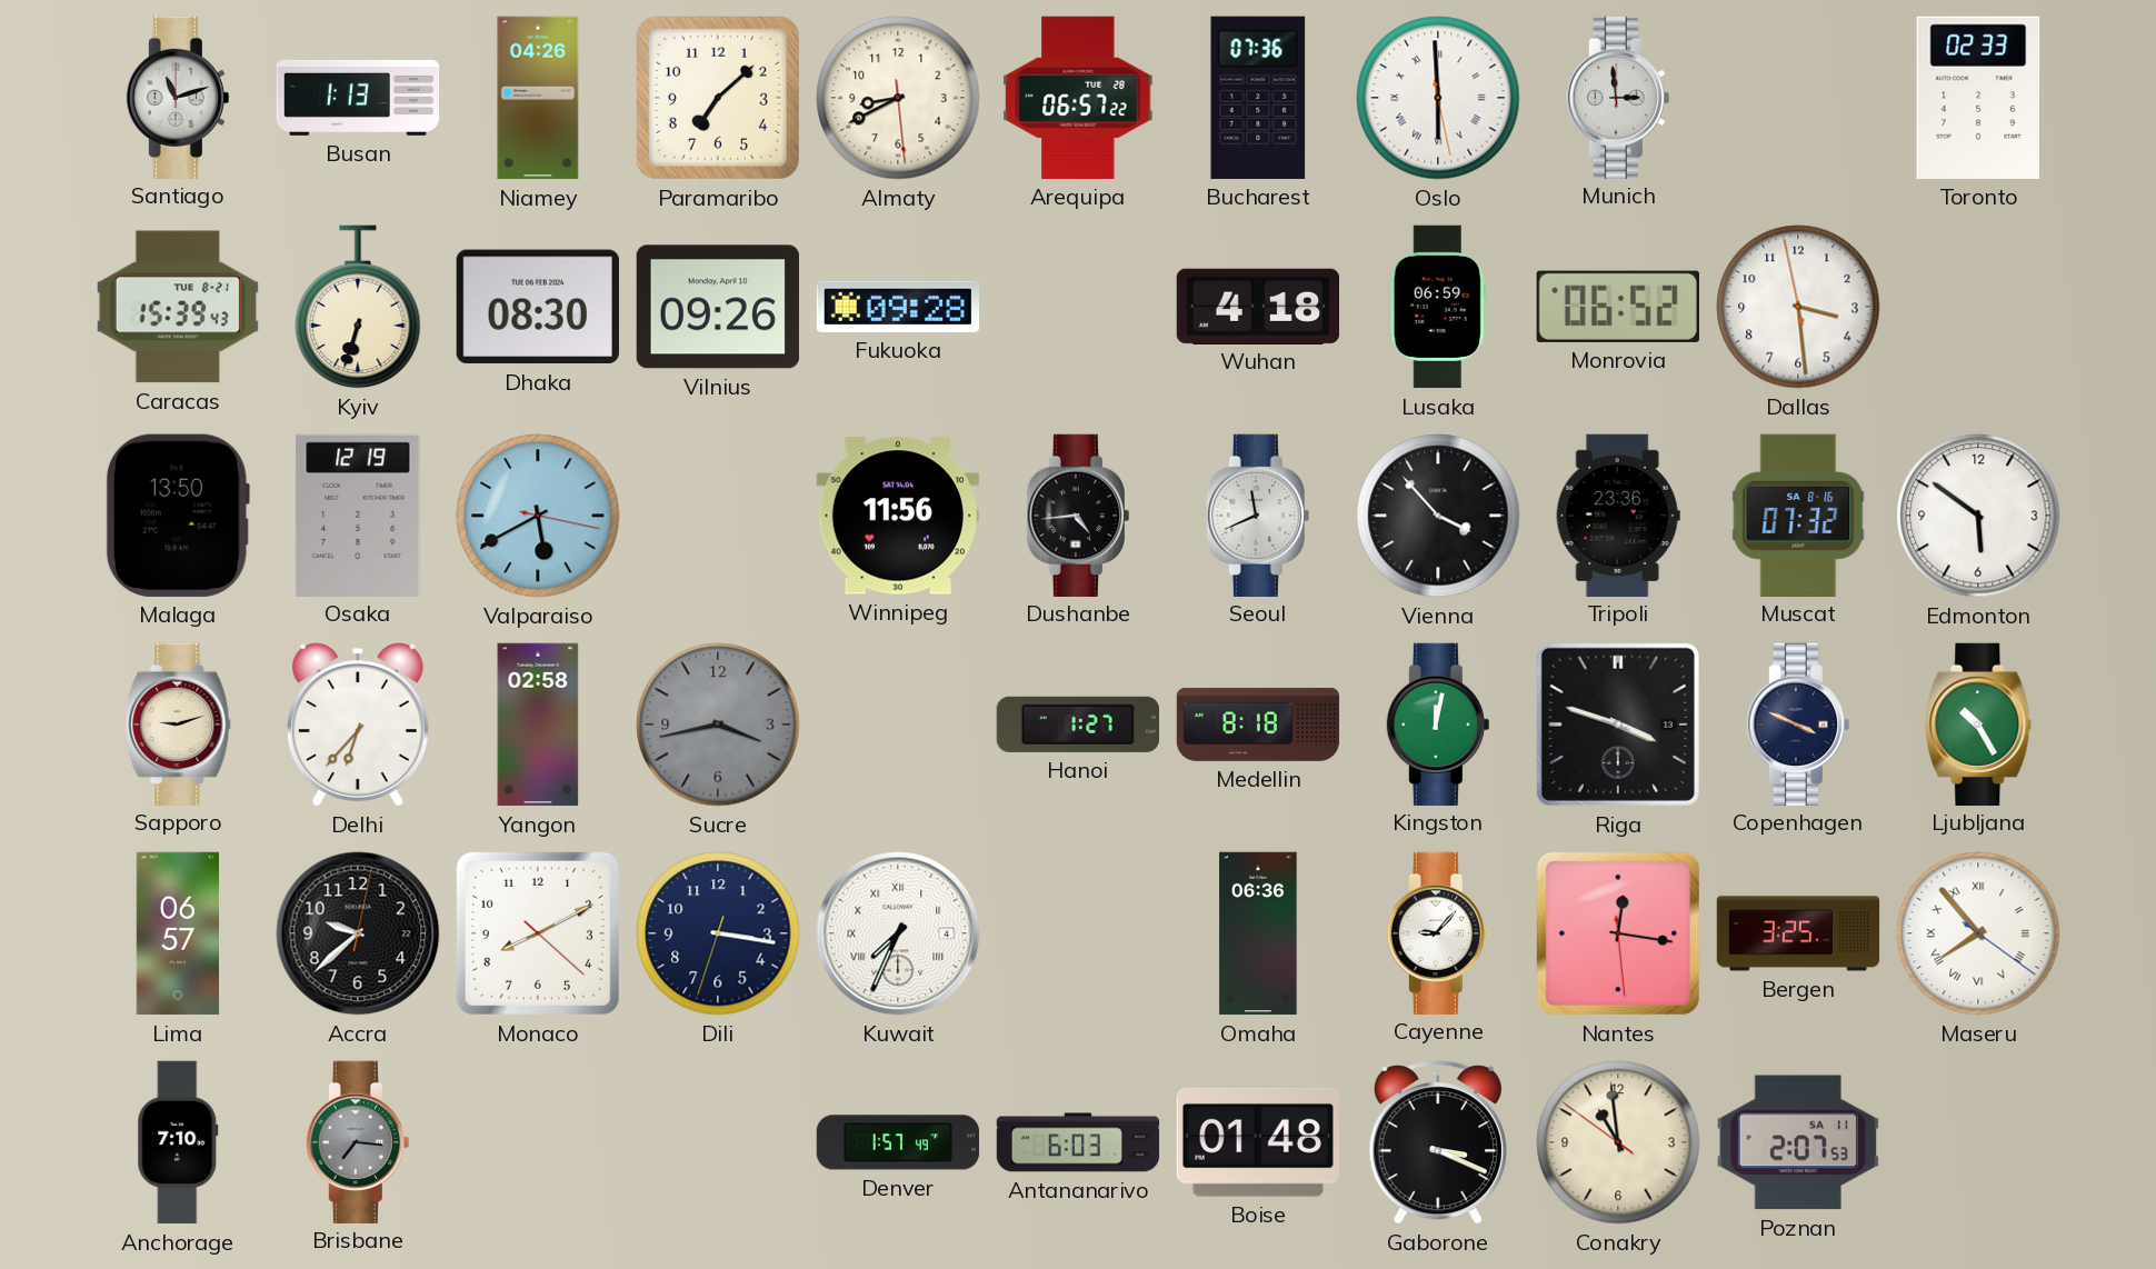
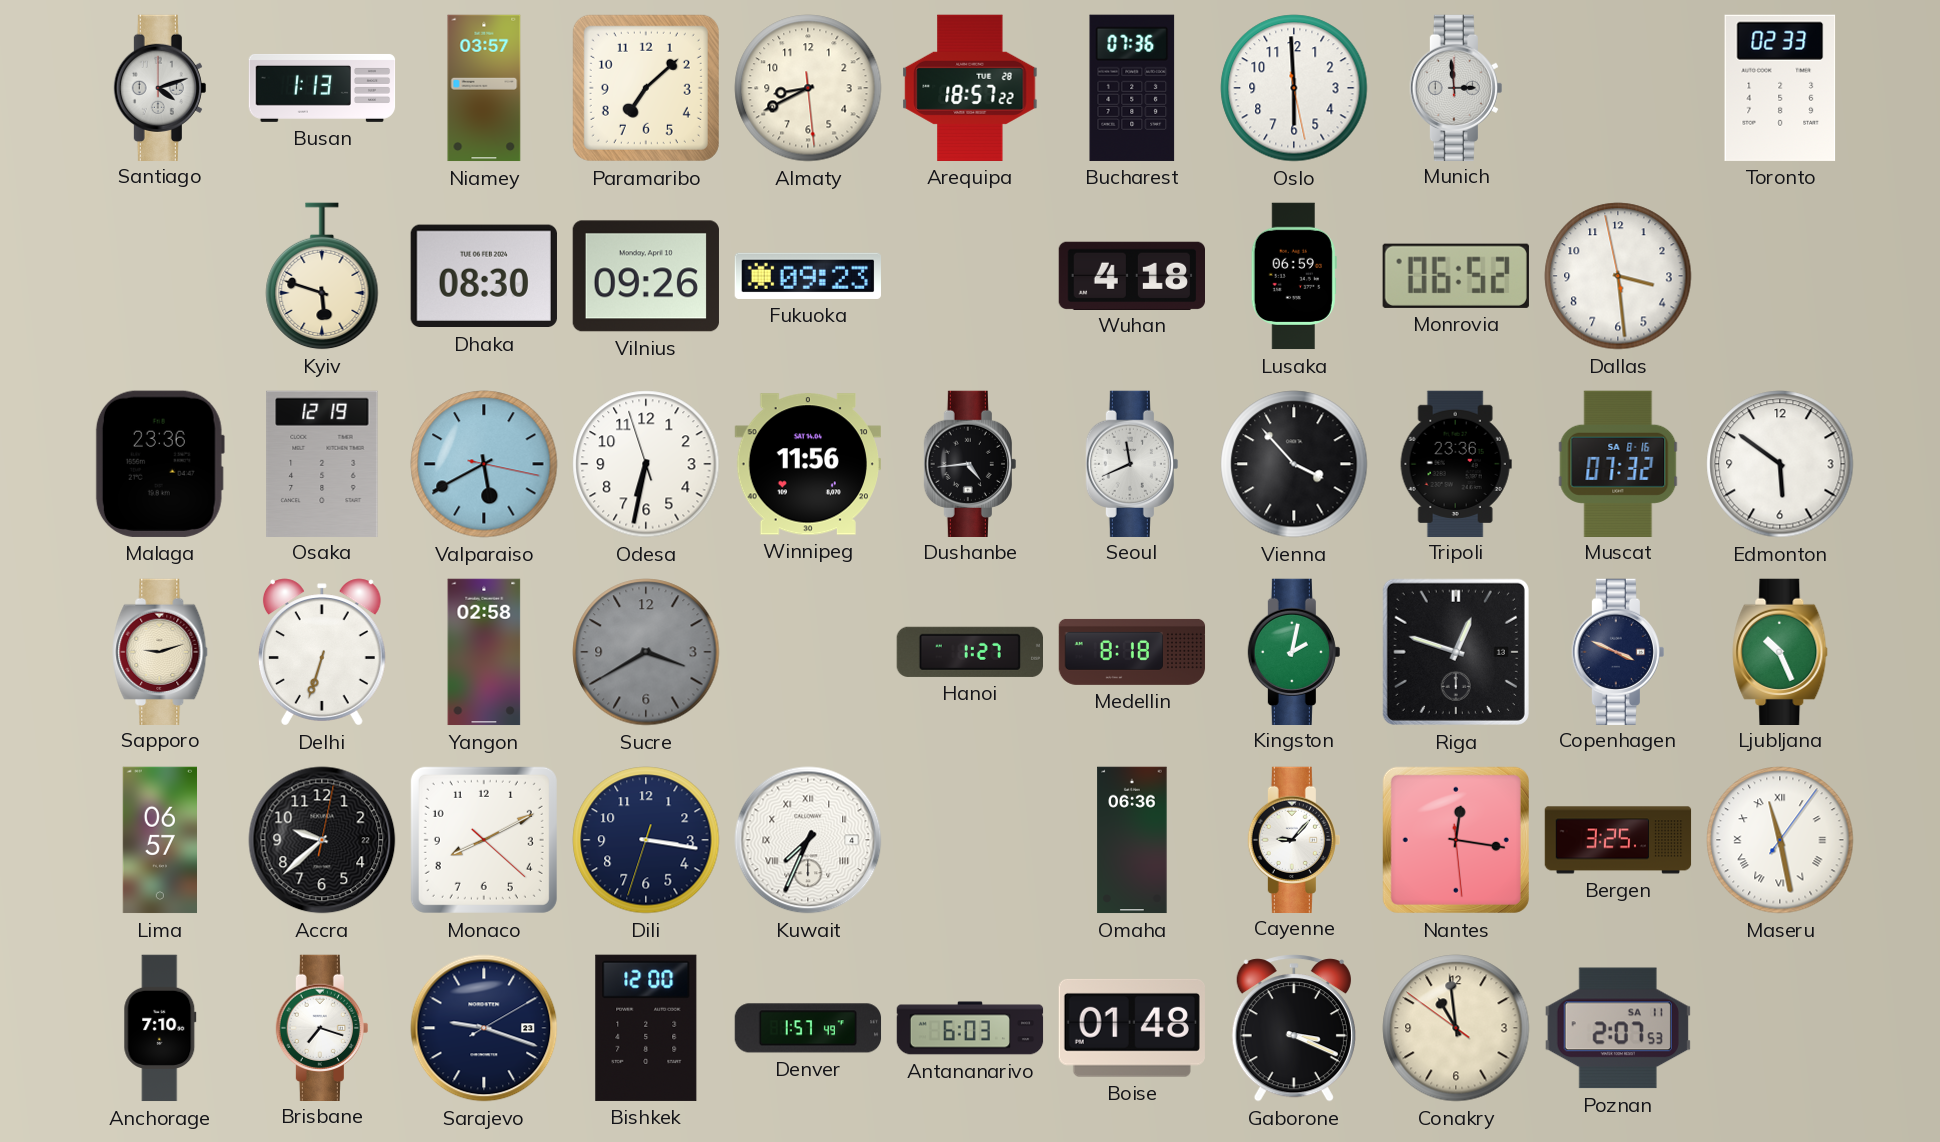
Santiago: 11:12 -> 4:12
Niamey: 04:26 -> 03:57
Arequipa: 06:57 -> 18:57
Oslo numerals: Roman -> Arabic
Caracas: 15:39 -> none
Kyiv: 6:33 -> 5:48
Fukuoka: 09:28 -> 09:23
Malaga: 13:50 -> 23:36
Odesa: none -> 6:31
Delhi: 6:37 -> 6:33
Sucre: 3:43 -> 3:40
Kingston: 12:02 -> 2:02
Riga: 3:48 -> 12:48
Ljubljana: 10:25 -> 10:26
Maseru: 7:53 -> 11:28
Brisbane: 7:16 -> 7:18
Brisbane dial: grey -> white
Sarajevo: none -> 9:18
Bishkek: none -> 12:00
